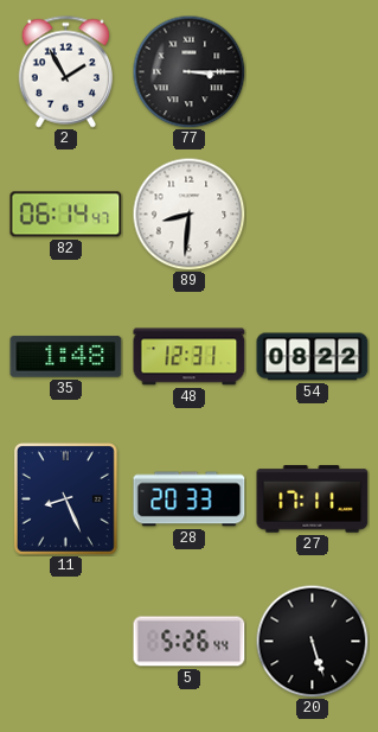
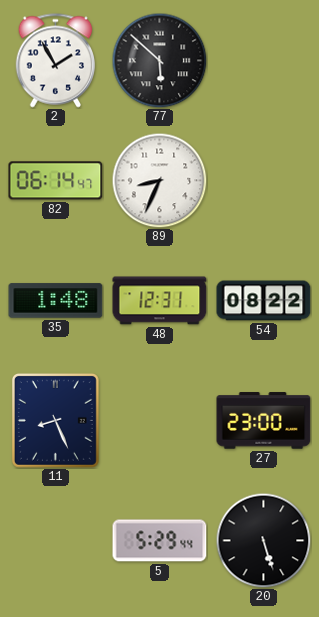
77: 3:15 -> 5:52
89: 8:31 -> 8:34
28: 20:33 -> none
27: 17:11 -> 23:00
5: 5:26 -> 5:29
